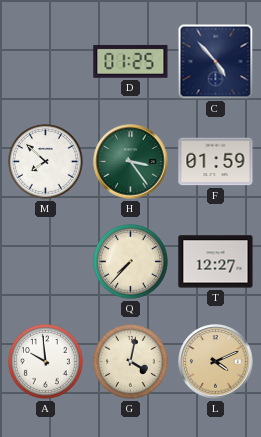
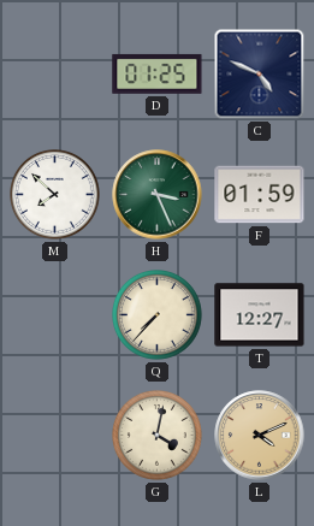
C: 4:53 -> 4:49
H: 3:24 -> 3:26
A: 9:59 -> none
